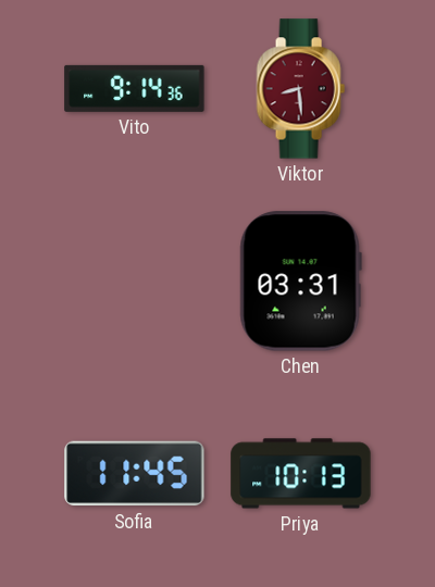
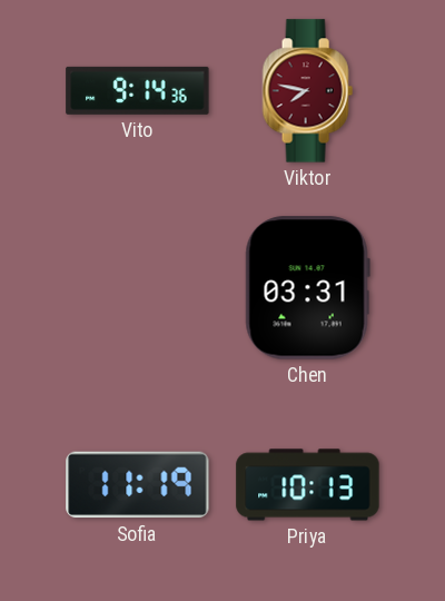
Viktor: 8:29 -> 7:47
Sofia: 11:45 -> 11:19
